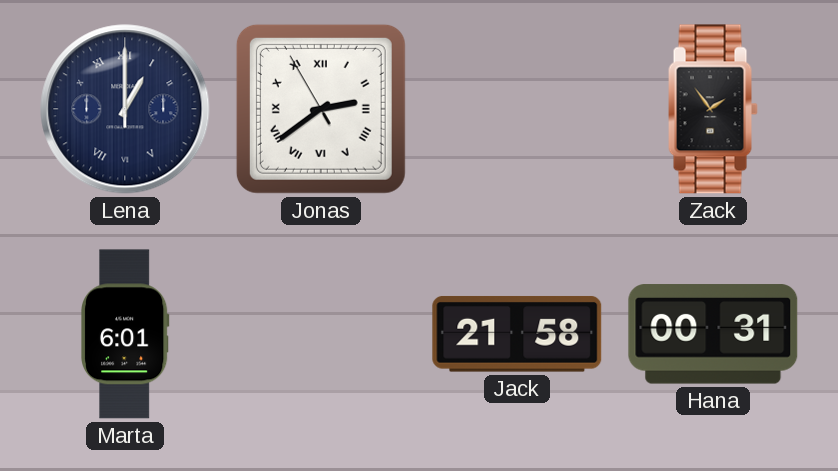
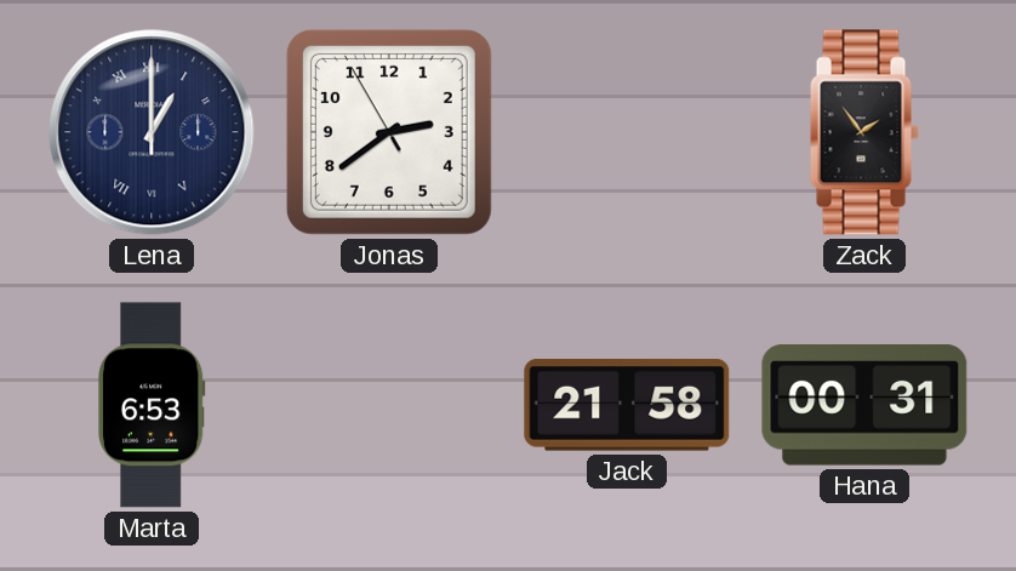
Jonas numerals: Roman -> Arabic
Marta: 6:01 -> 6:53
